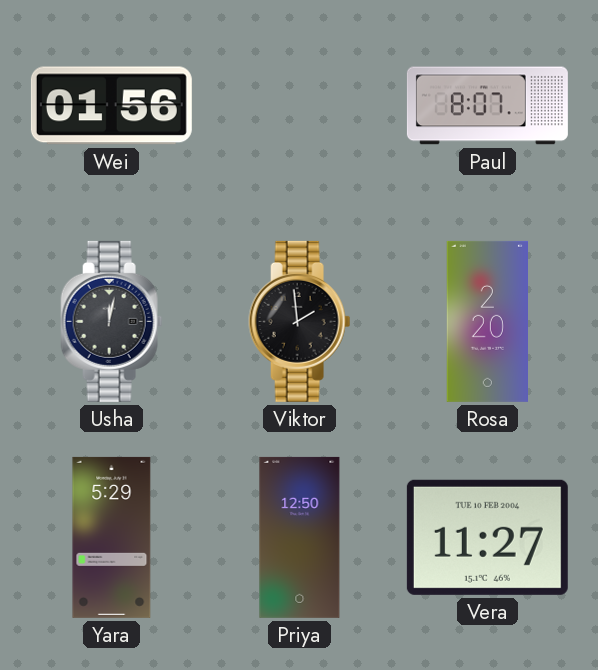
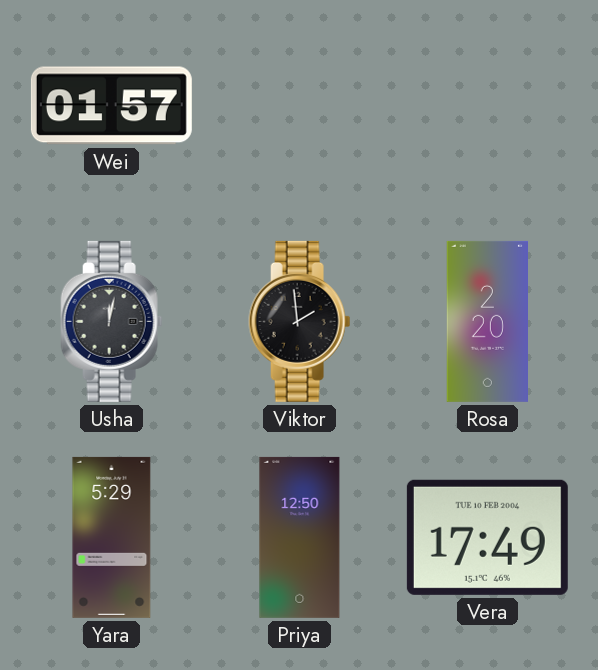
Wei: 01:56 -> 01:57
Paul: 8:07 -> none
Vera: 11:27 -> 17:49
